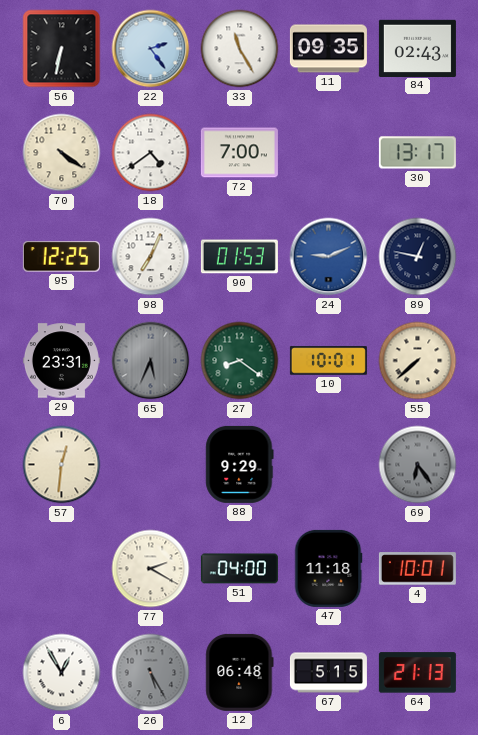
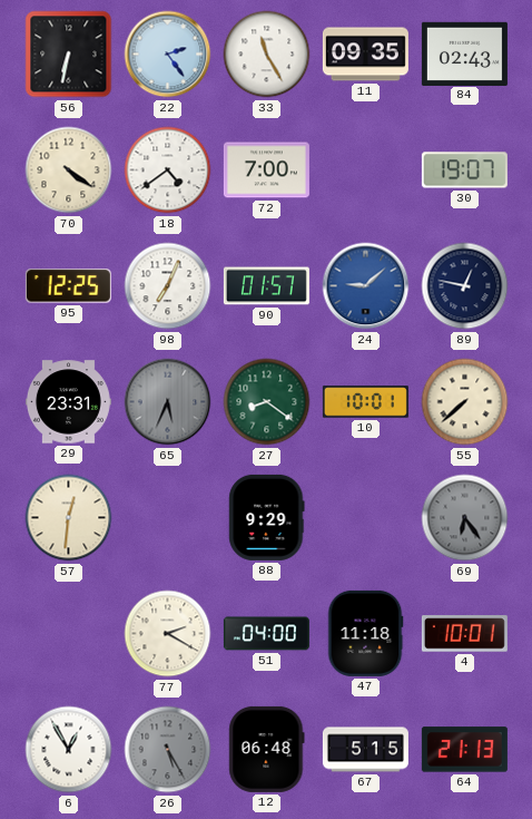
30: 13:17 -> 19:07
90: 01:53 -> 01:57
24: 9:11 -> 9:08
